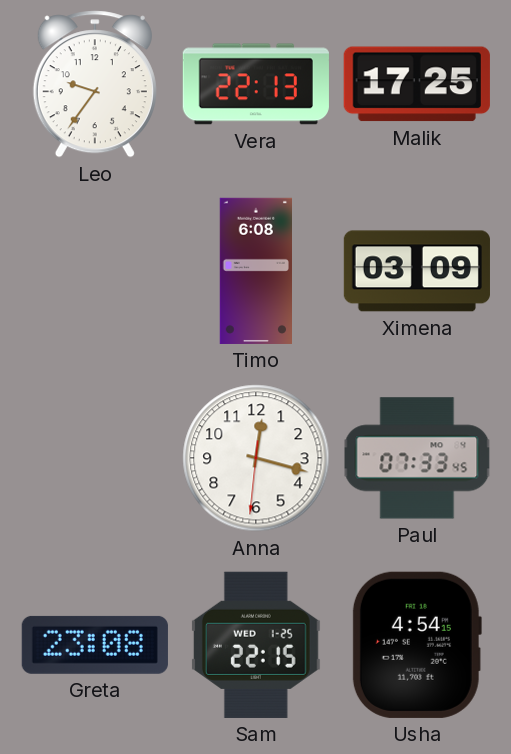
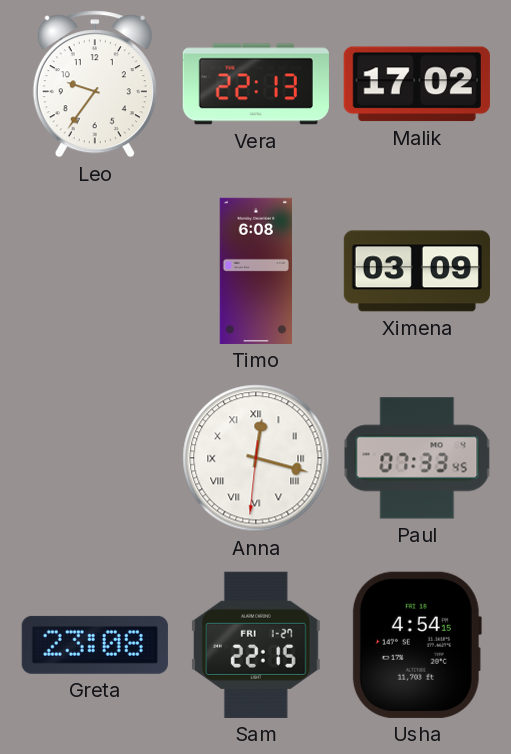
Malik: 17:25 -> 17:02
Anna numerals: Arabic -> Roman
Sam date: WED 1-25 -> FRI 1-27
